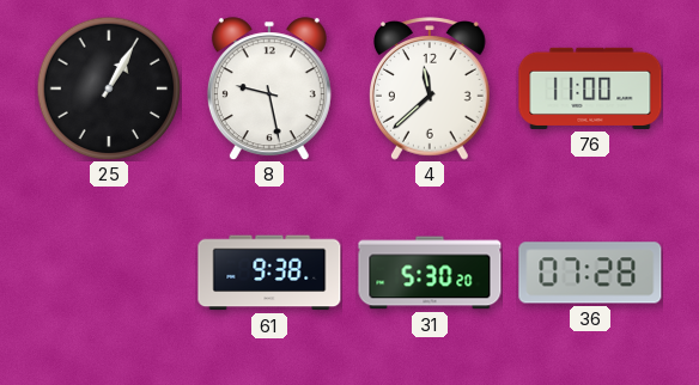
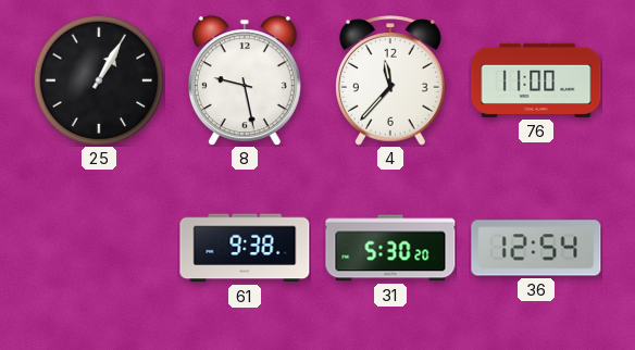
4: 11:38 -> 11:37
36: 07:28 -> 12:54
